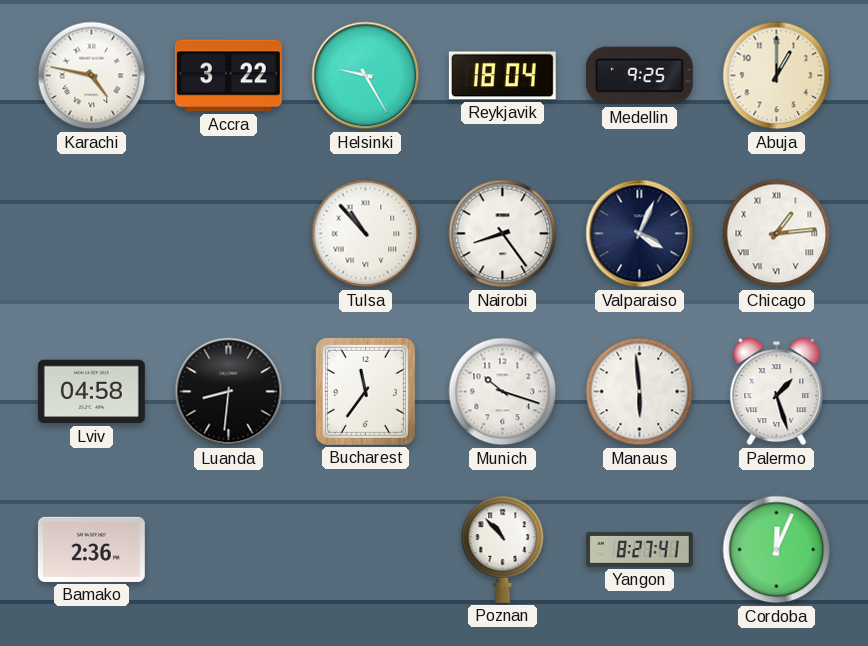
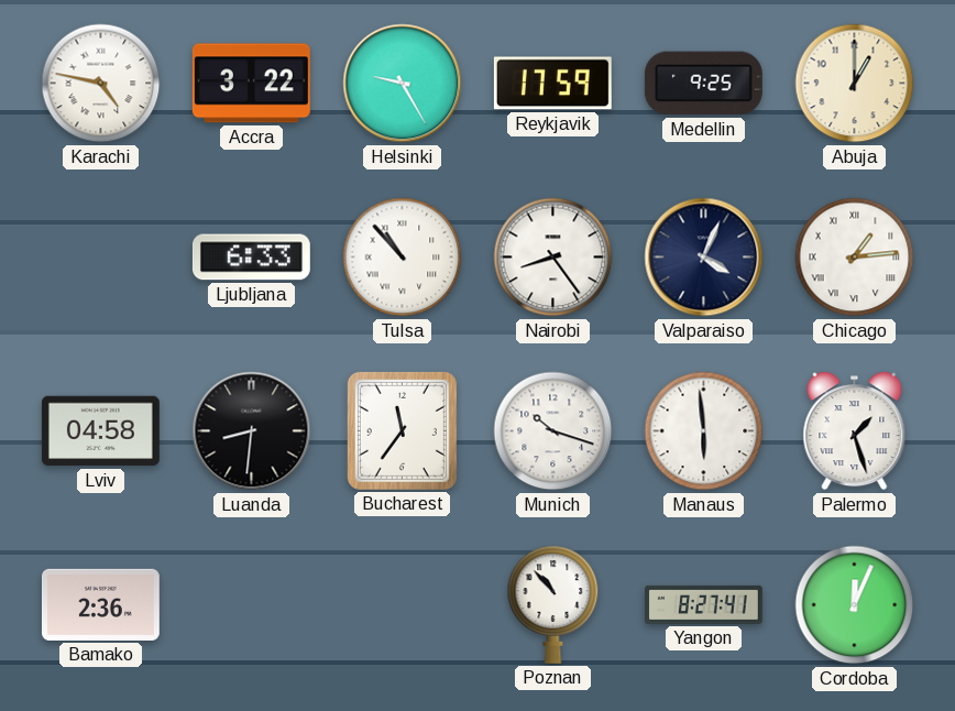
Reykjavik: 18:04 -> 17:59
Ljubljana: none -> 6:33
